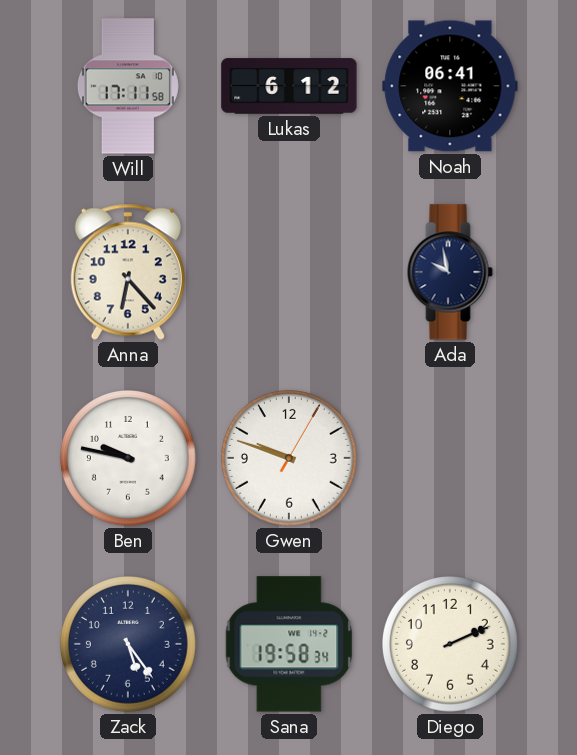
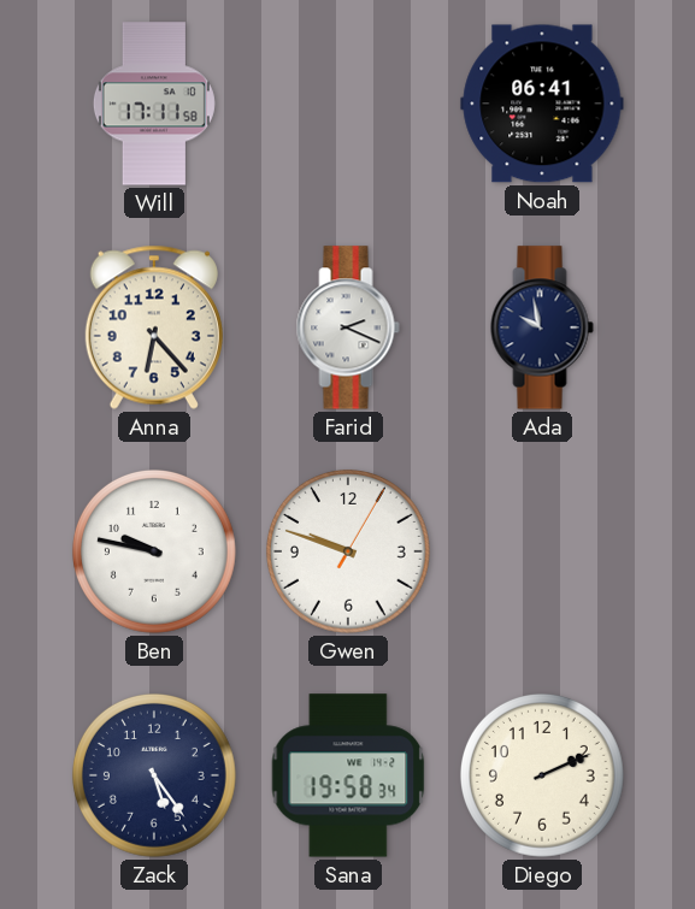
Lukas: 6:12 -> none
Farid: none -> 2:19
